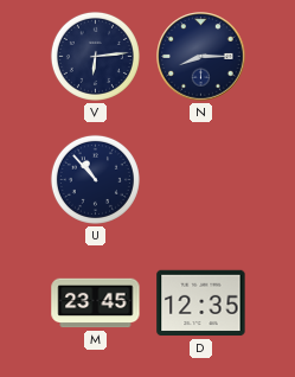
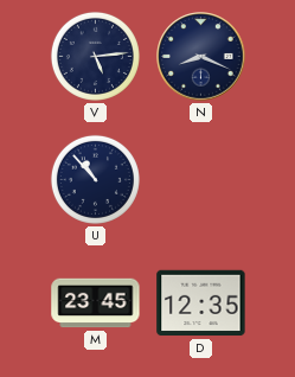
V: 6:14 -> 5:14
N: 8:15 -> 8:19
